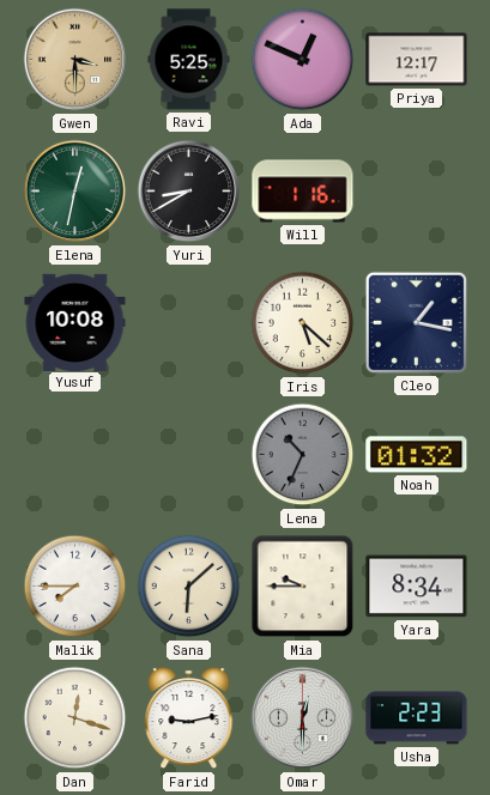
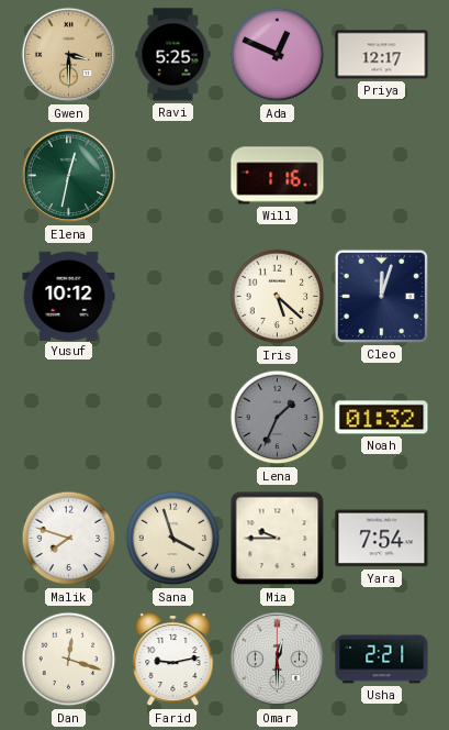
Yuri: 8:40 -> none
Yusuf: 10:08 -> 10:12
Cleo: 1:17 -> 12:03
Lena: 10:34 -> 1:34
Malik: 7:45 -> 7:48
Sana: 6:08 -> 3:57
Yara: 8:34 -> 7:54
Usha: 2:23 -> 2:21
